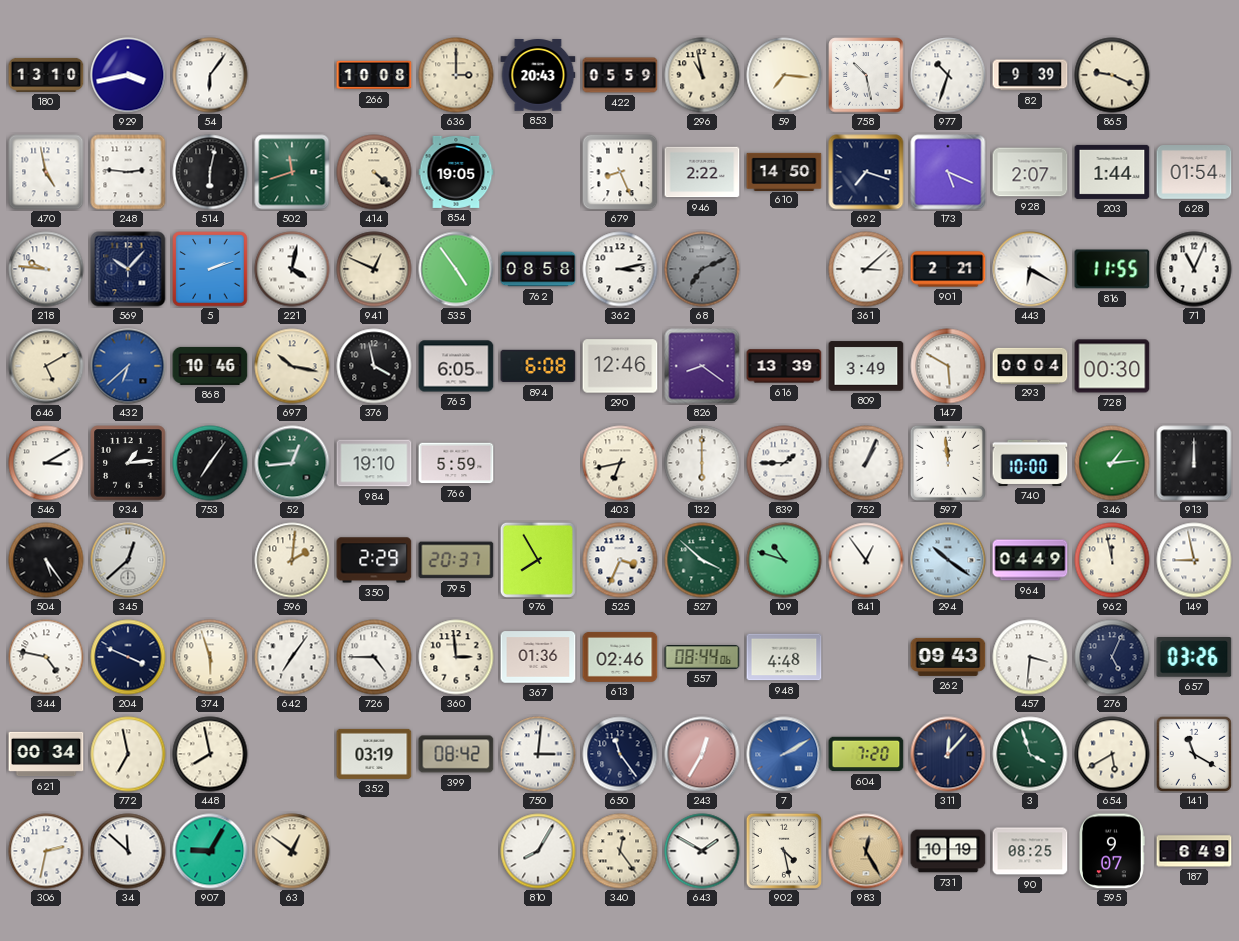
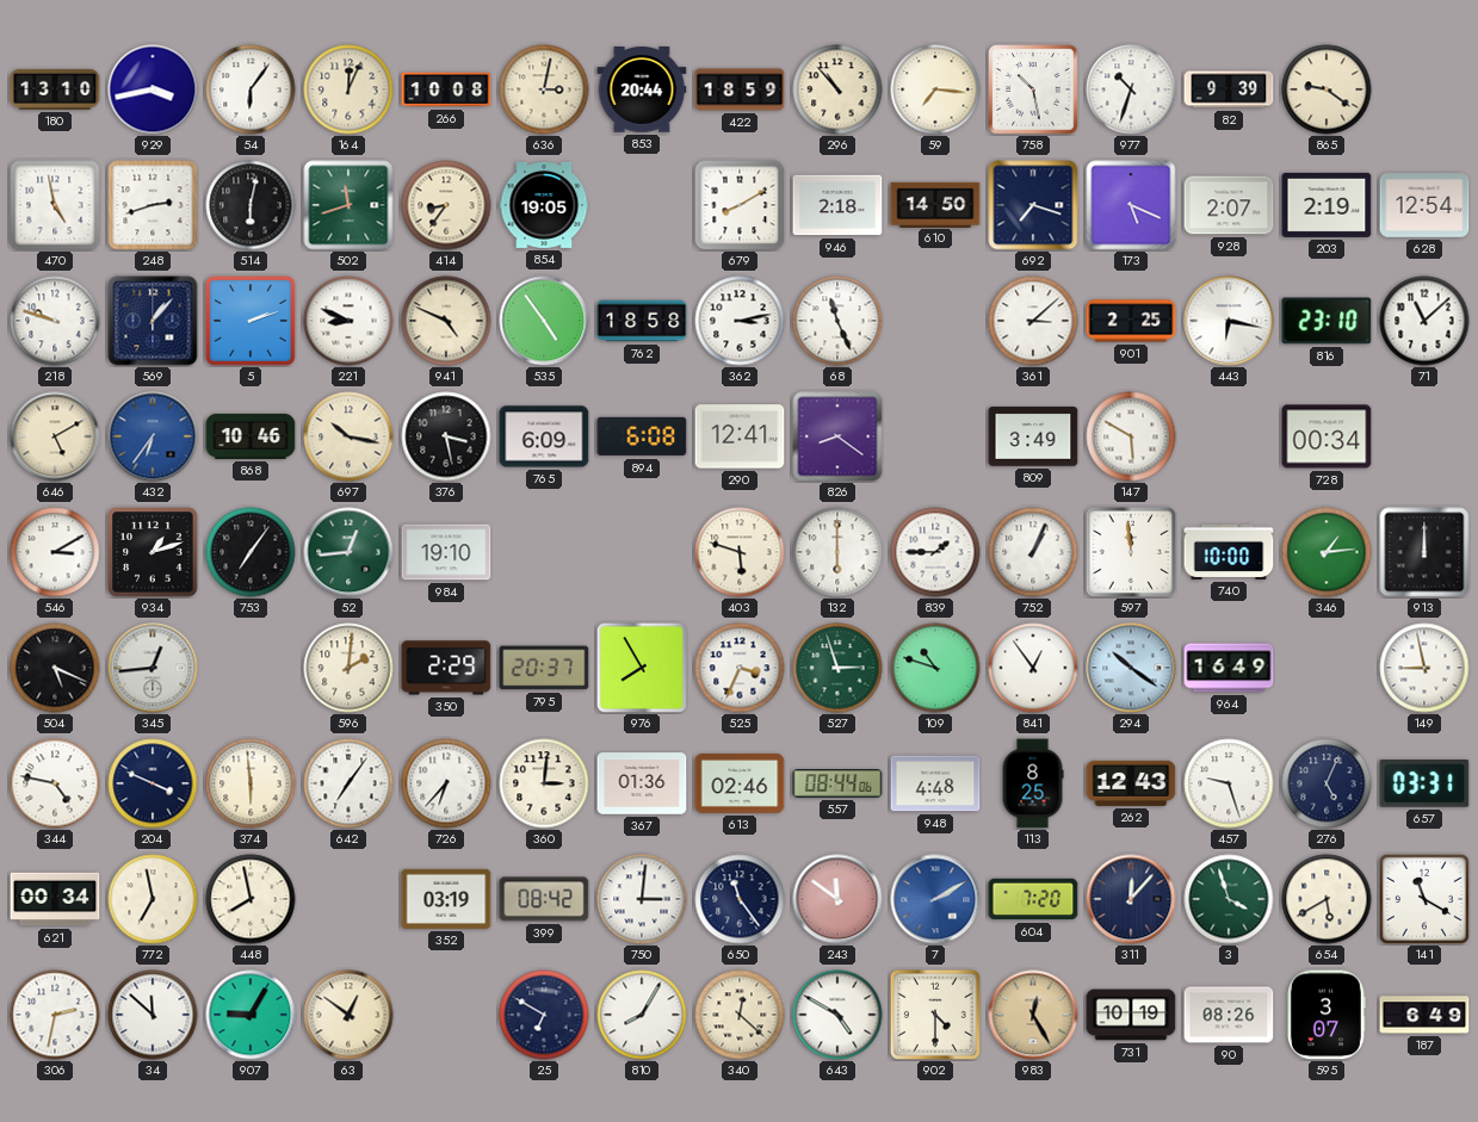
164: none -> 12:04
636: 3:00 -> 3:02
853: 20:43 -> 20:44
422: 05:59 -> 18:59
296: 10:58 -> 10:53
865: 9:19 -> 9:21
248: 2:46 -> 2:42
414: 4:22 -> 8:36
679: 8:26 -> 8:10
946: 2:22 -> 2:18
203: 1:44 -> 2:19
628: 01:54 -> 12:54
218: 9:46 -> 9:48
569: 10:07 -> 1:07
221: 4:02 -> 8:49
941: 12:49 -> 4:49
762: 08:58 -> 18:58
68: 7:11 -> 11:26
68 dial: grey -> white
901: 2:21 -> 2:25
443: 6:20 -> 6:17
816: 11:55 -> 23:10
71: 11:04 -> 11:08
432: 6:38 -> 6:36
376: 3:58 -> 3:28
765: 6:05 -> 6:09
290: 12:46 -> 12:41
616: 13:39 -> none
293: 00:04 -> none
728: 00:30 -> 00:34
934: 1:14 -> 1:12
766: 5:59 -> none
403: 6:43 -> 5:48
504: 5:24 -> 5:19
345: 12:38 -> 12:44
527: 3:52 -> 2:57
964: 04:49 -> 16:49
962: 11:58 -> none
374: 5:57 -> 5:59
726: 4:45 -> 6:37
360: 2:59 -> 3:01
113: none -> 8:25
262: 09:43 -> 12:43
457: 3:31 -> 9:27
657: 03:26 -> 03:31
243: 12:35 -> 11:51
25: none -> 6:50
340: 12:24 -> 12:22
643: 1:50 -> 4:50
902: 4:28 -> 4:30
90: 08:25 -> 08:26
595: 9:07 -> 3:07
